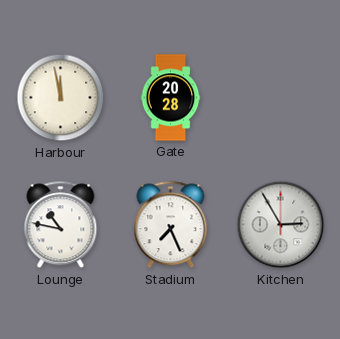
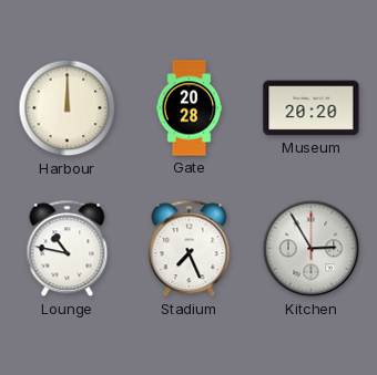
Harbour: 11:58 -> 12:00
Museum: none -> 20:20
